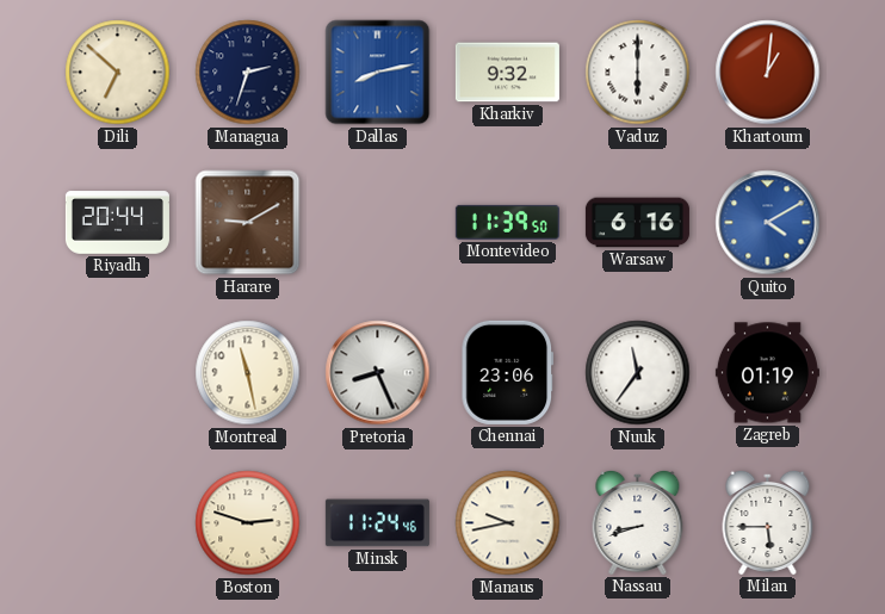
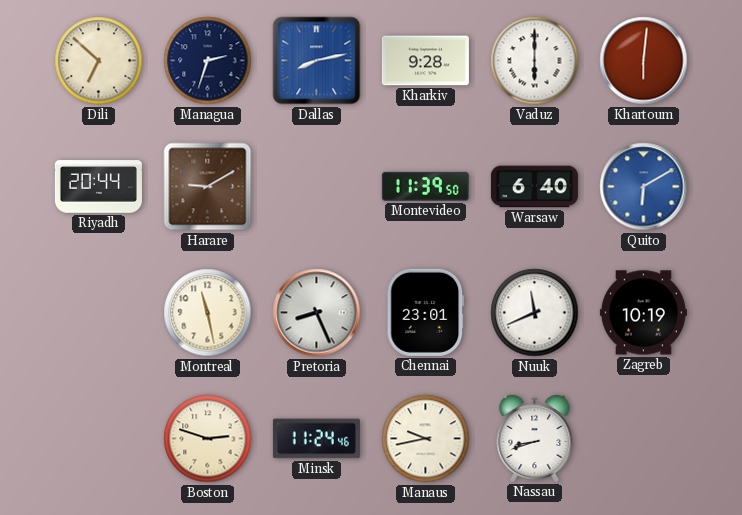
Kharkiv: 9:32 -> 9:28
Khartoum: 1:01 -> 6:01
Warsaw: 6:16 -> 6:40
Quito: 4:10 -> 6:10
Chennai: 23:06 -> 23:01
Nuuk: 11:36 -> 11:41
Zagreb: 01:19 -> 10:19
Milan: 5:45 -> none
